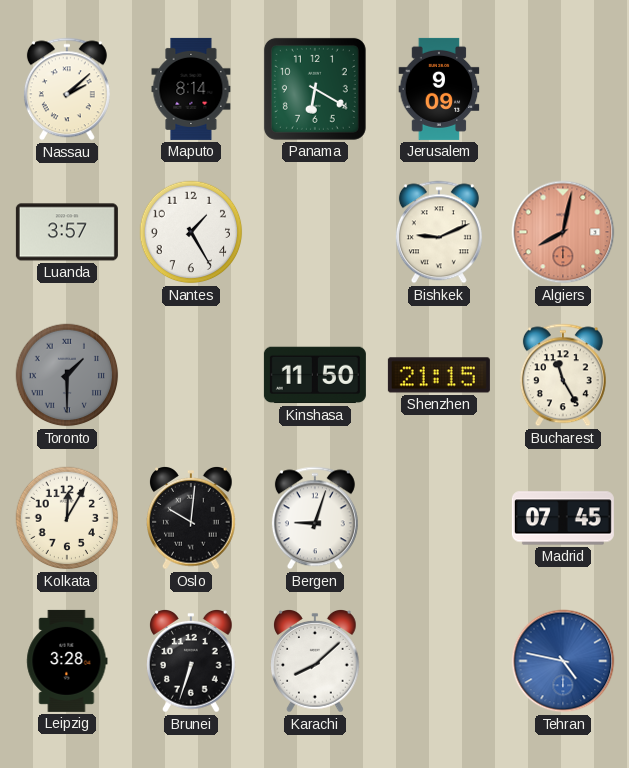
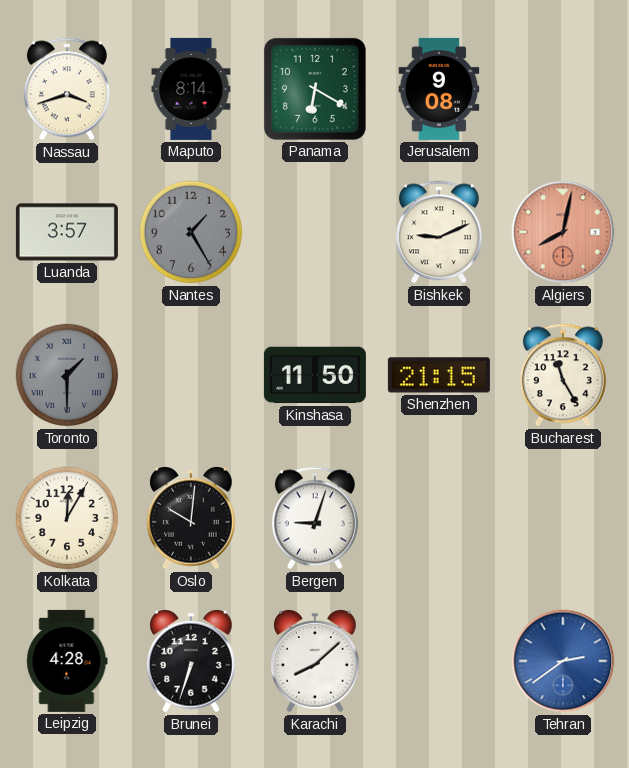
Nassau: 2:08 -> 3:42
Jerusalem: 9:09 -> 9:08
Nantes dial: white -> grey
Madrid: 07:45 -> none
Leipzig: 3:28 -> 4:28
Tehran: 4:47 -> 2:39
